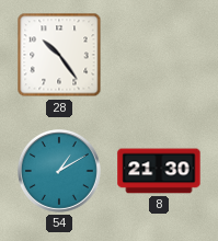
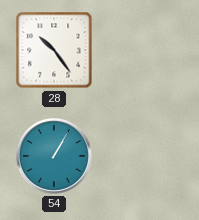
54: 1:10 -> 1:05
8: 21:30 -> none
